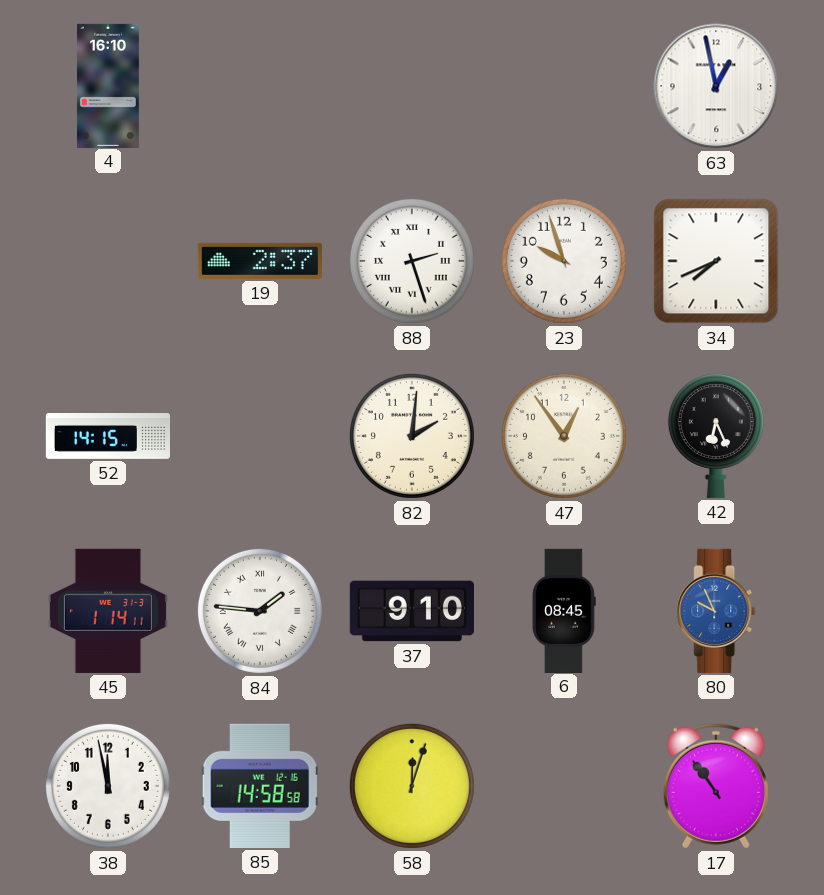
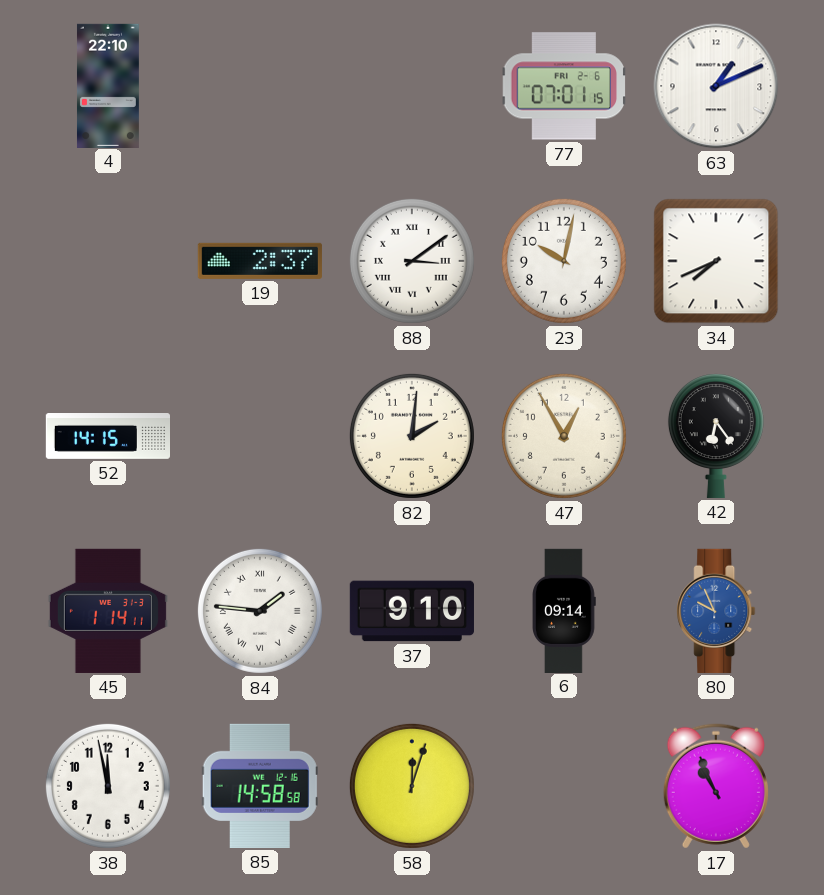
4: 16:10 -> 22:10
77: none -> 07:01
63: 12:58 -> 1:11
88: 2:27 -> 3:09
23: 9:57 -> 10:02
47: 12:54 -> 12:55
42: 6:26 -> 6:24
6: 08:45 -> 09:14
17: 10:54 -> 10:56
